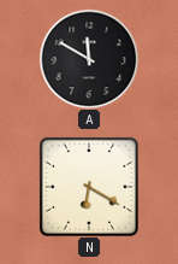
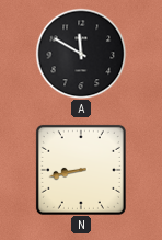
N: 6:20 -> 8:43
